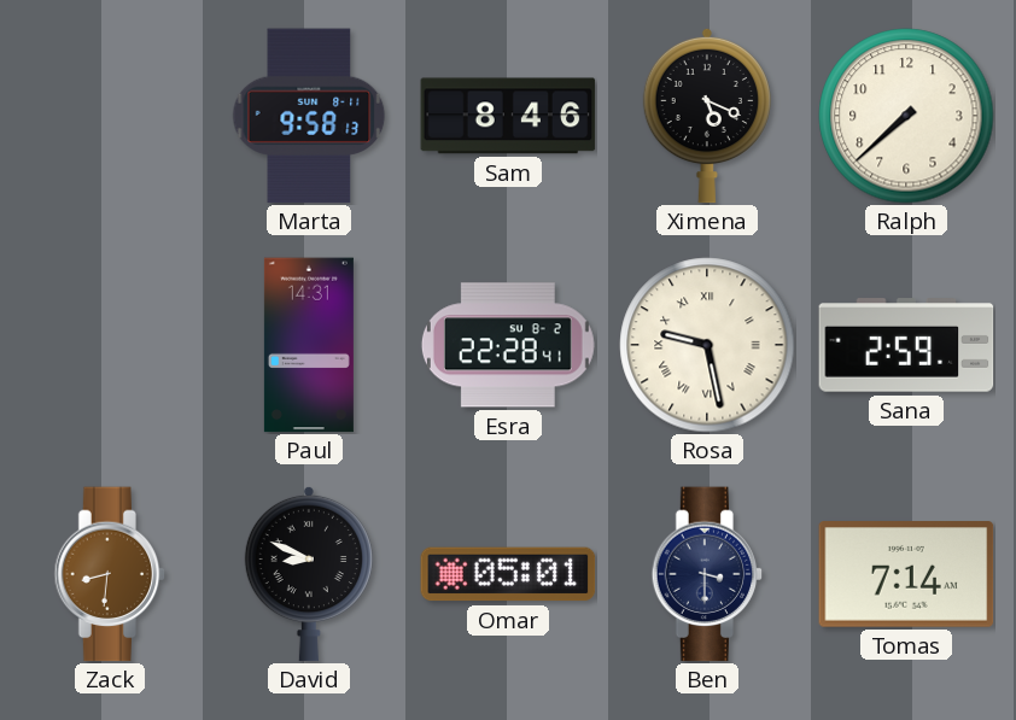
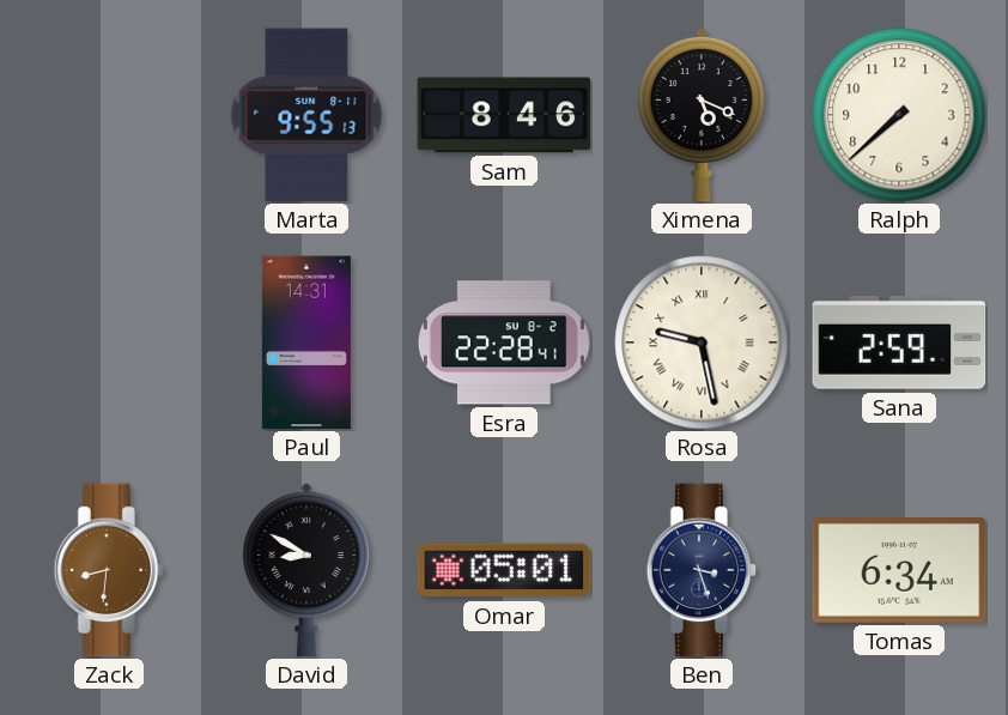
Marta: 9:58 -> 9:55
David: 8:49 -> 8:50
Ben: 3:30 -> 3:27
Tomas: 7:14 -> 6:34
